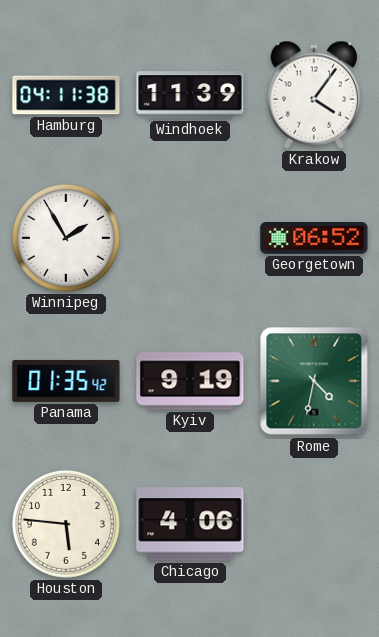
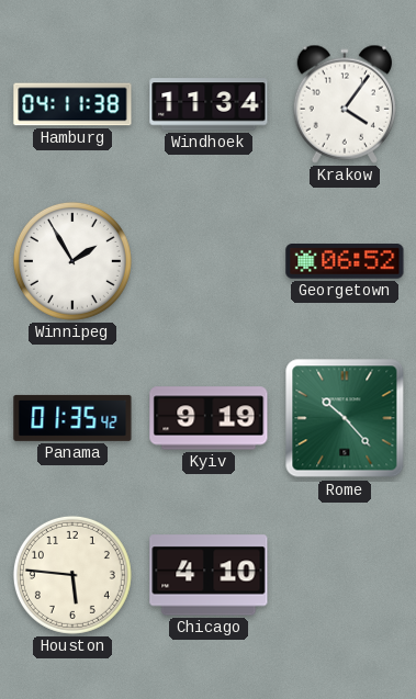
Windhoek: 11:39 -> 11:34
Rome: 4:32 -> 10:23
Chicago: 4:06 -> 4:10
